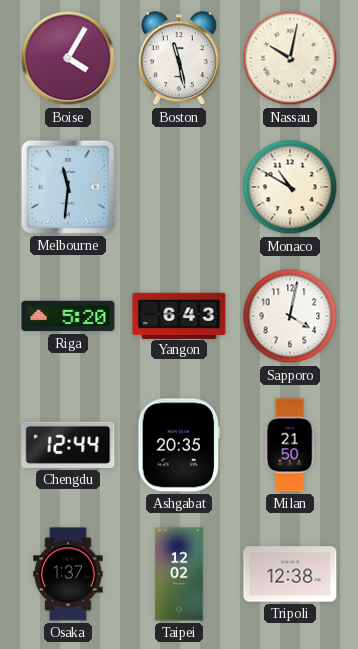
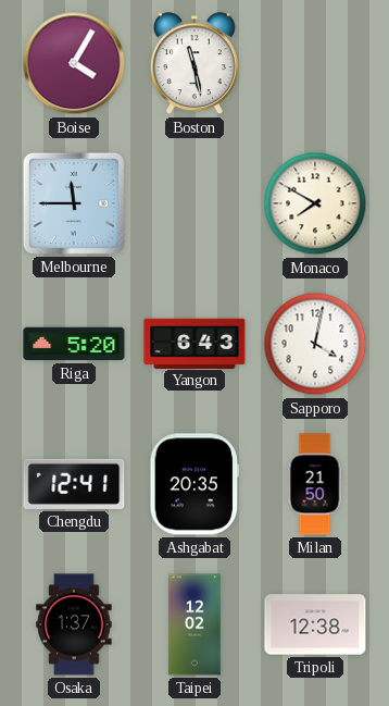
Nassau: 10:02 -> none
Melbourne: 11:31 -> 11:45
Monaco: 10:50 -> 7:50
Chengdu: 12:44 -> 12:41
